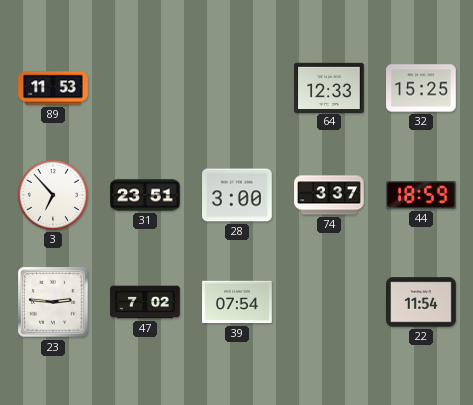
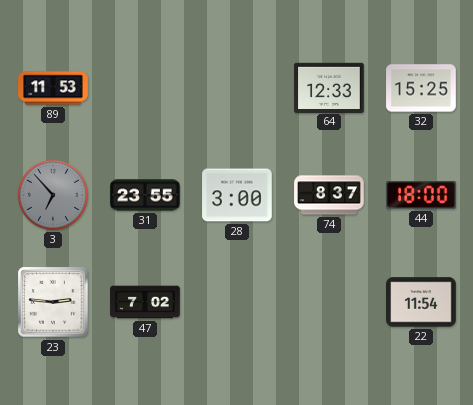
3 dial: white -> grey
31: 23:51 -> 23:55
74: 3:37 -> 8:37
44: 18:59 -> 18:00
39: 07:54 -> none
